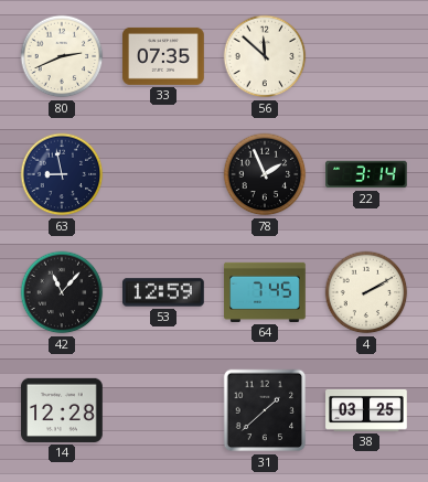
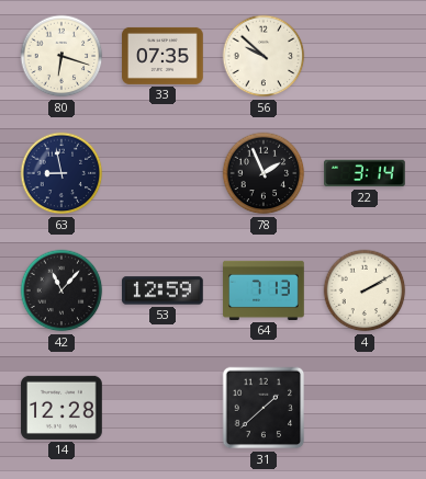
80: 2:41 -> 6:18
56: 11:52 -> 9:52
64: 7:45 -> 7:13
38: 03:25 -> none
